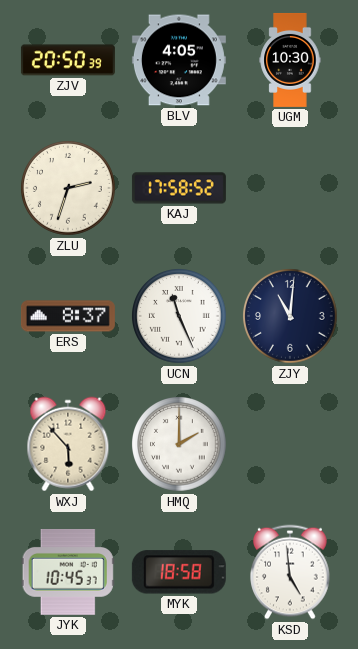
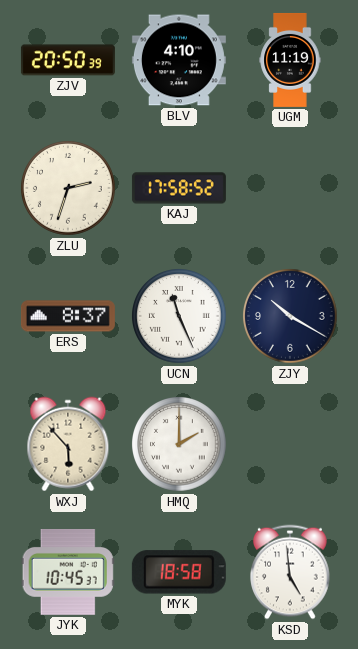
BLV: 4:05 -> 4:10
UGM: 10:30 -> 11:19
ZJY: 11:01 -> 10:20
